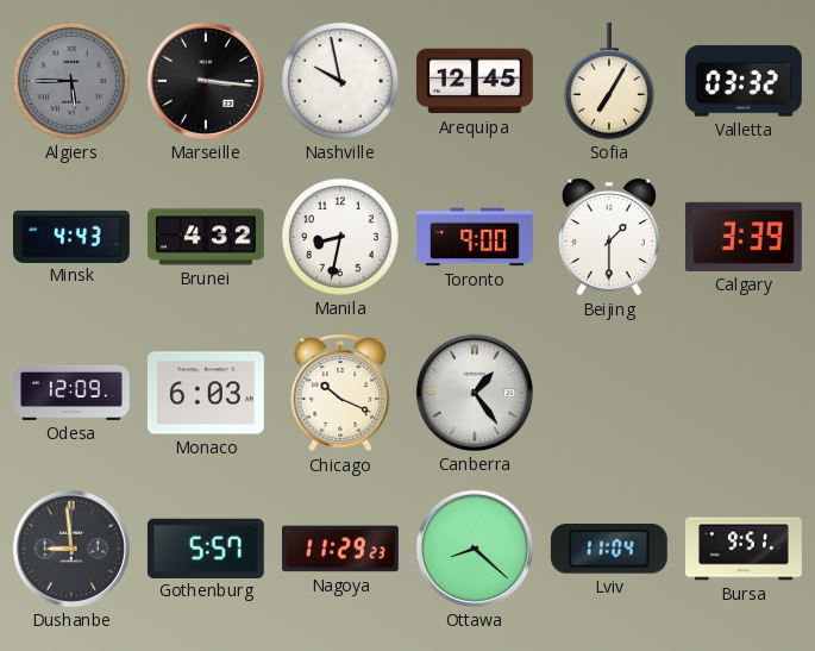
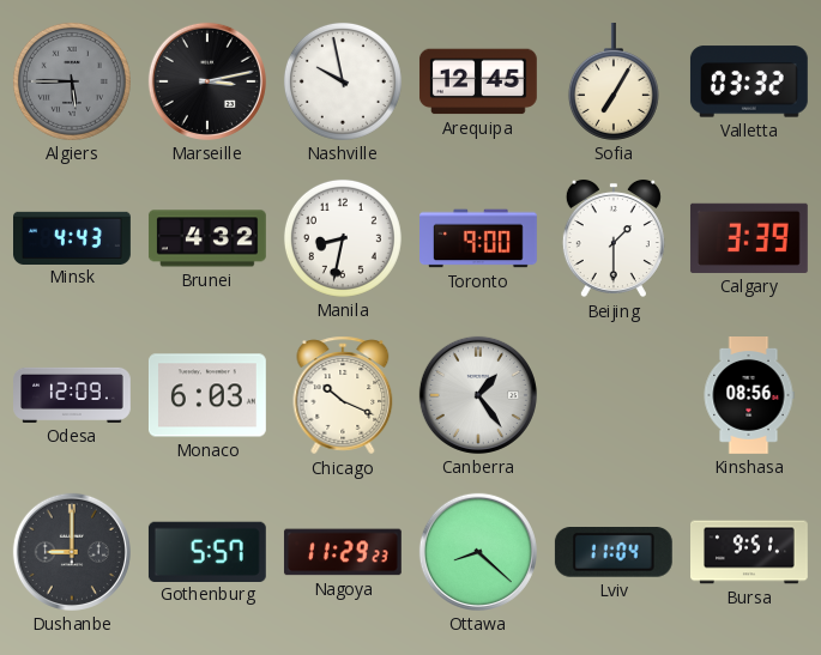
Marseille: 3:16 -> 3:13
Kinshasa: none -> 08:56
Dushanbe: 8:59 -> 9:00
